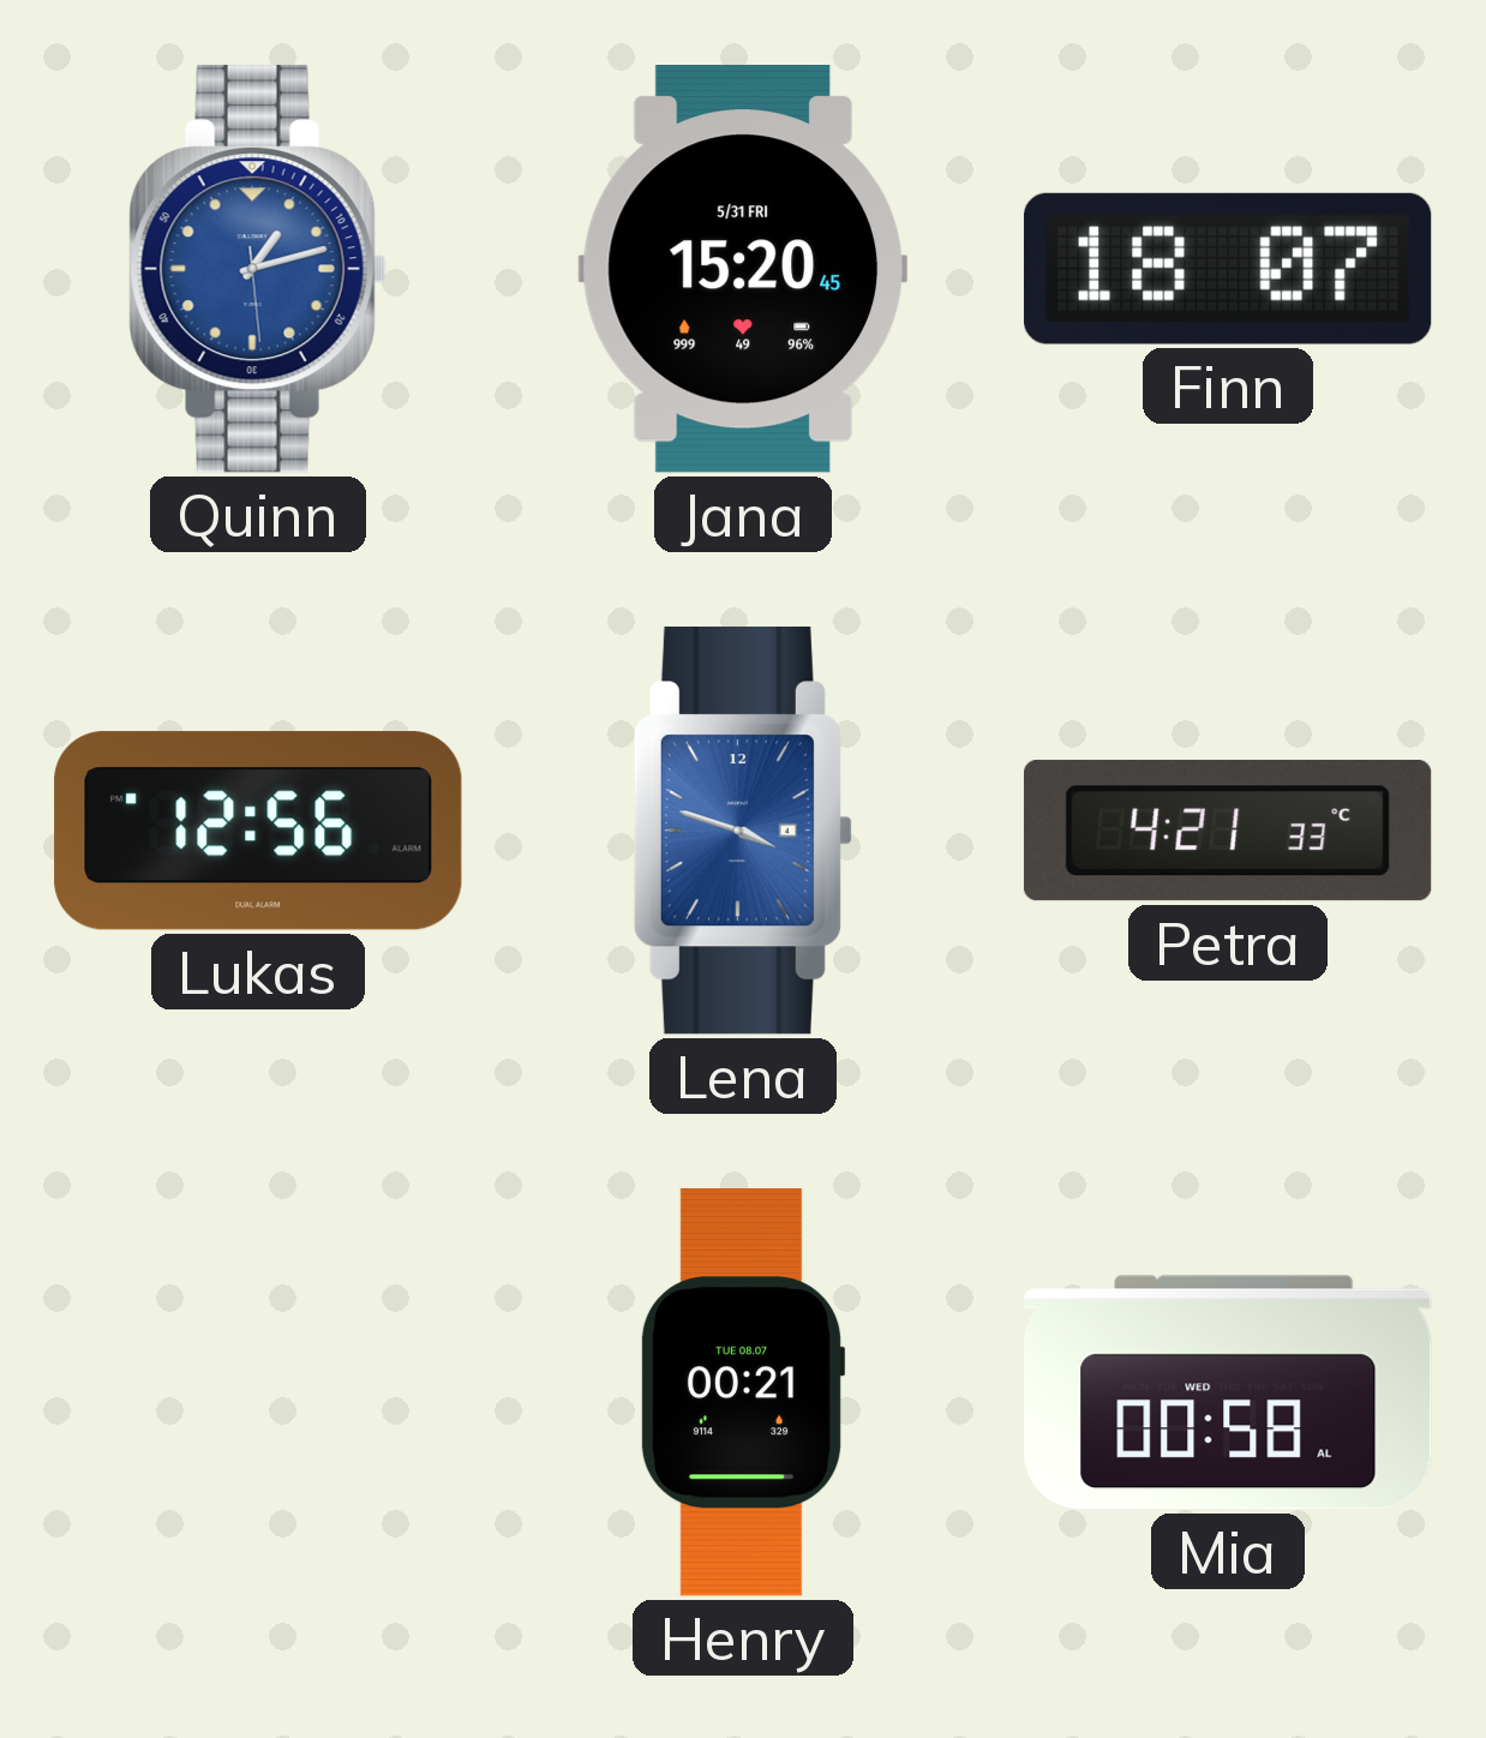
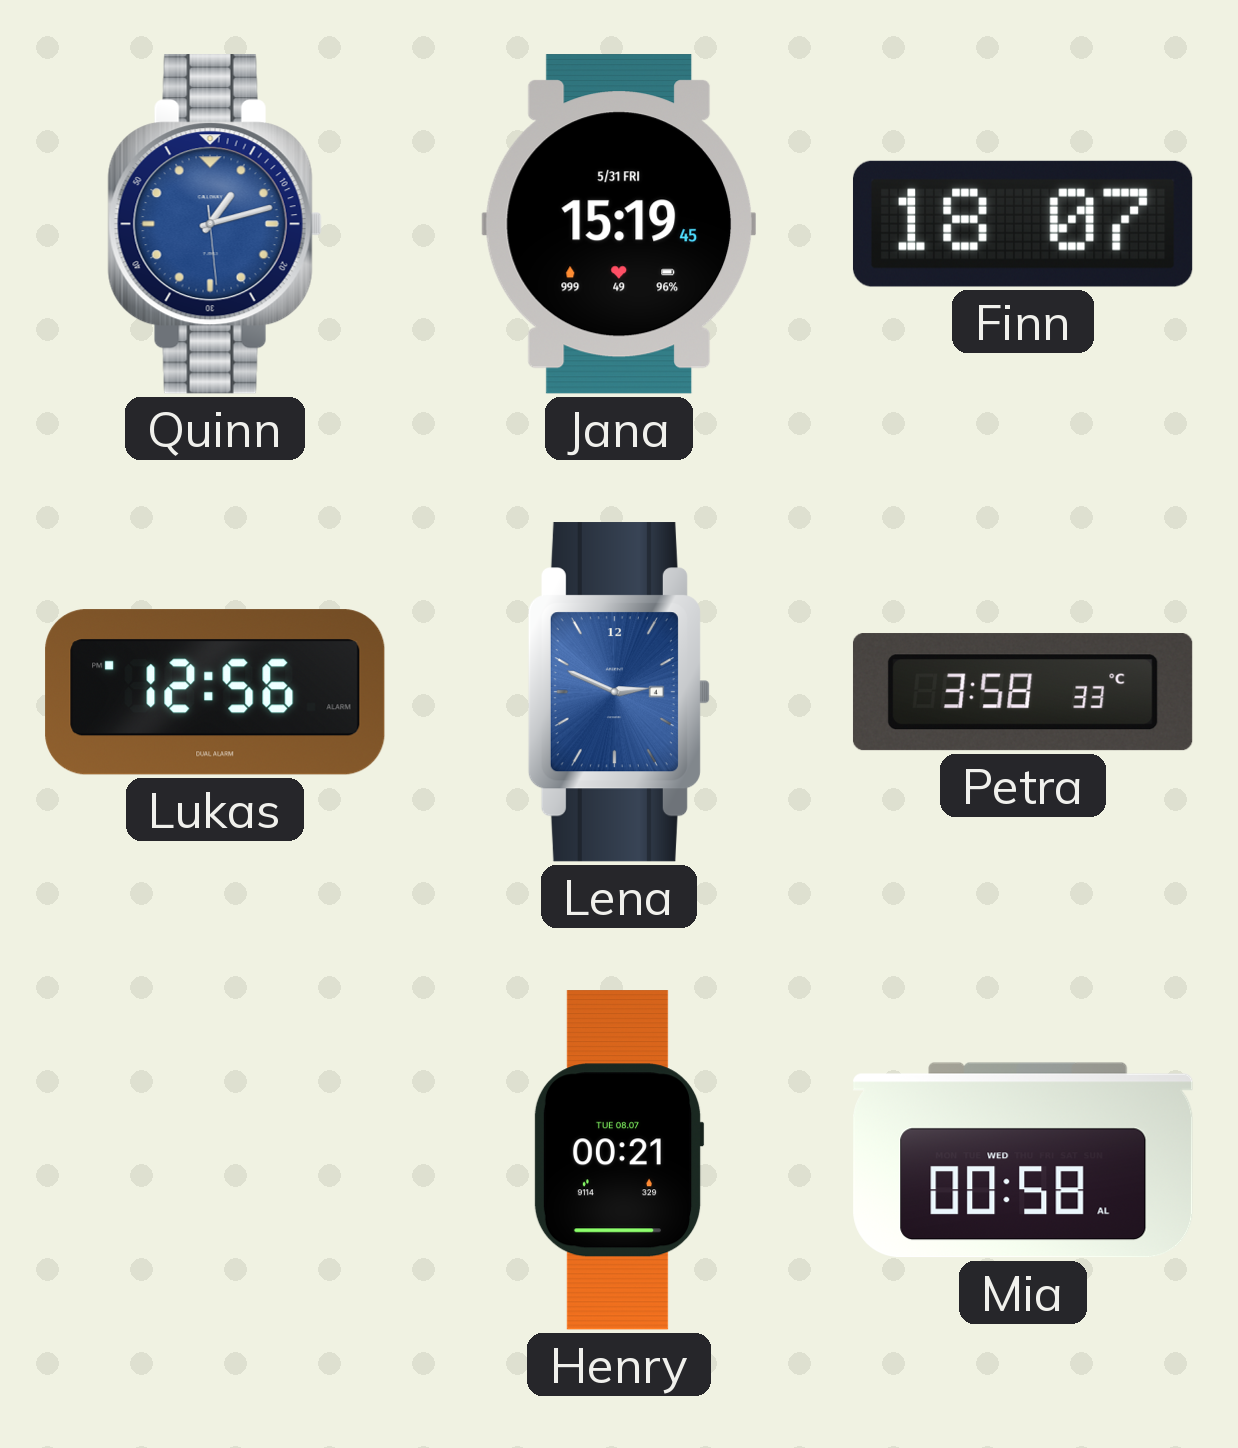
Jana: 15:20 -> 15:19
Lena: 3:48 -> 2:49
Petra: 4:21 -> 3:58
